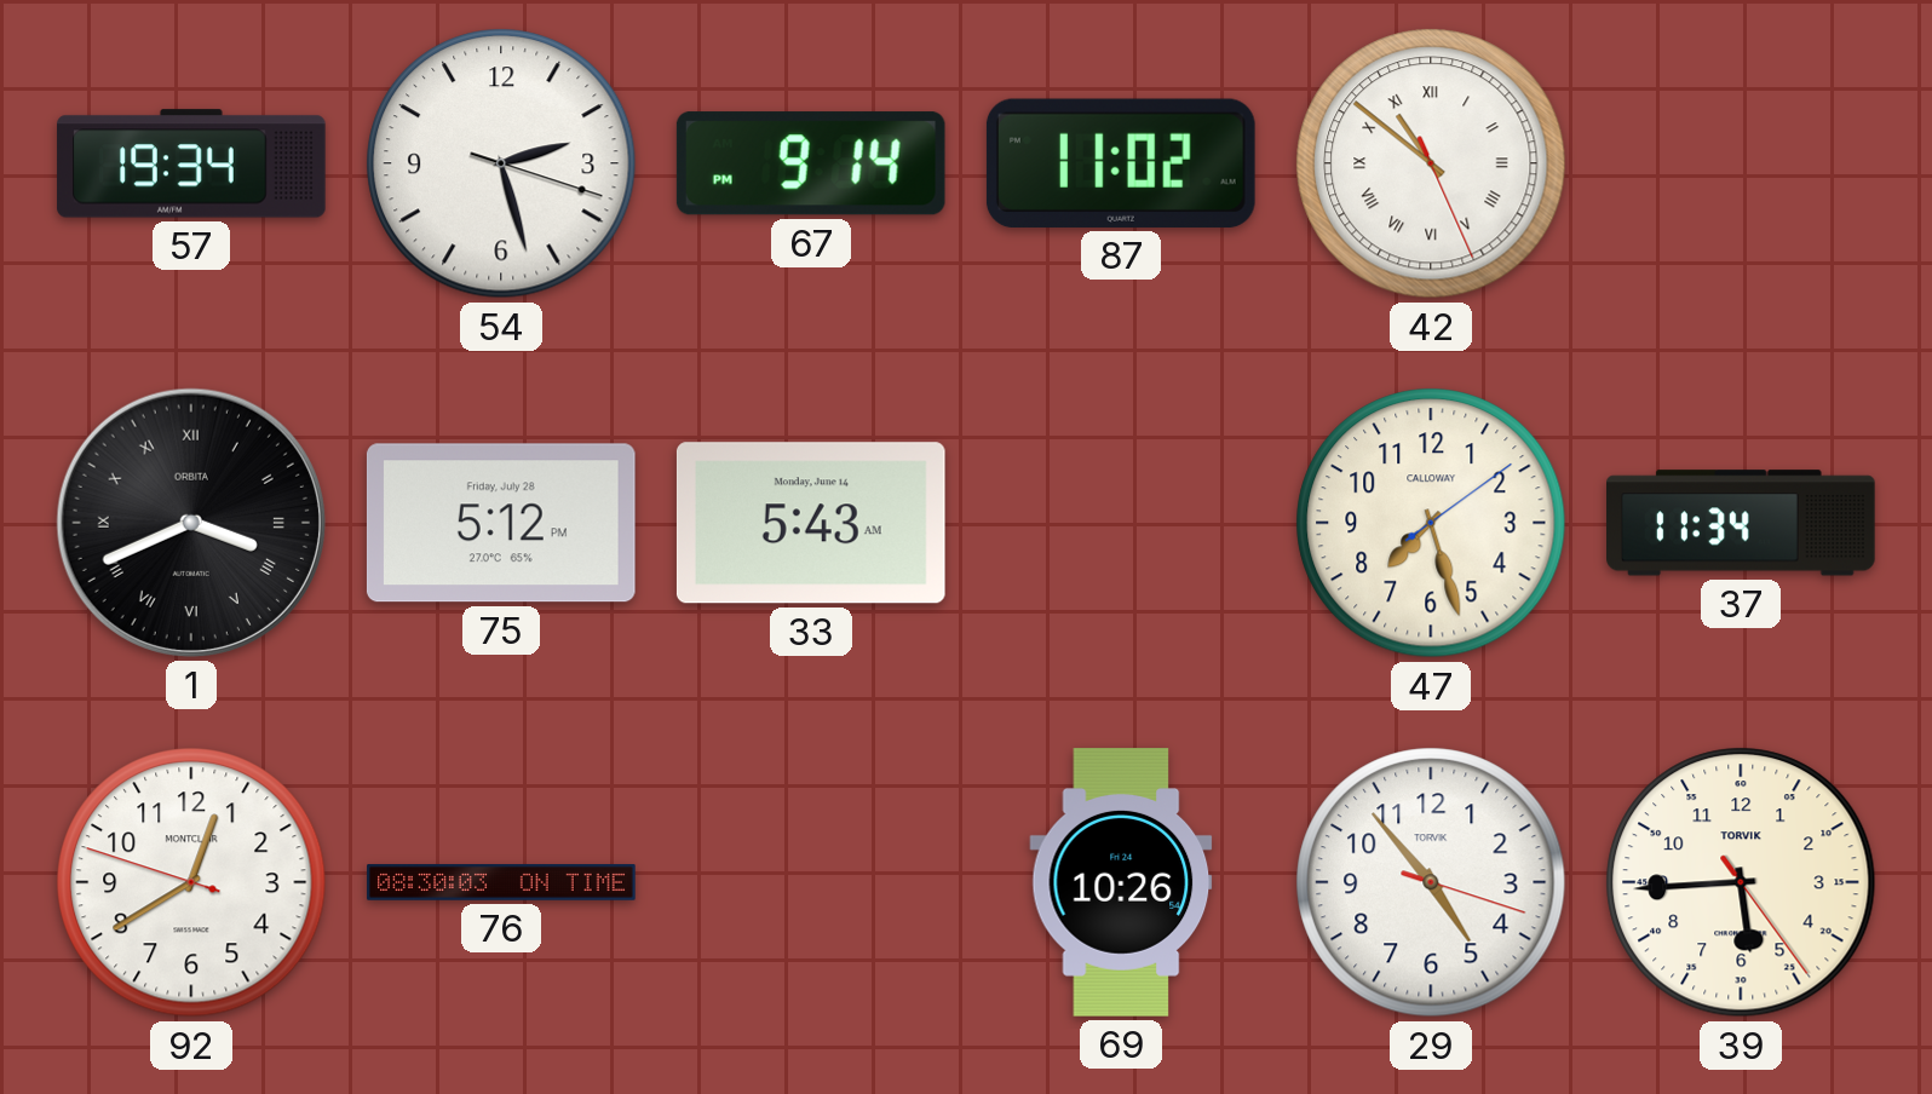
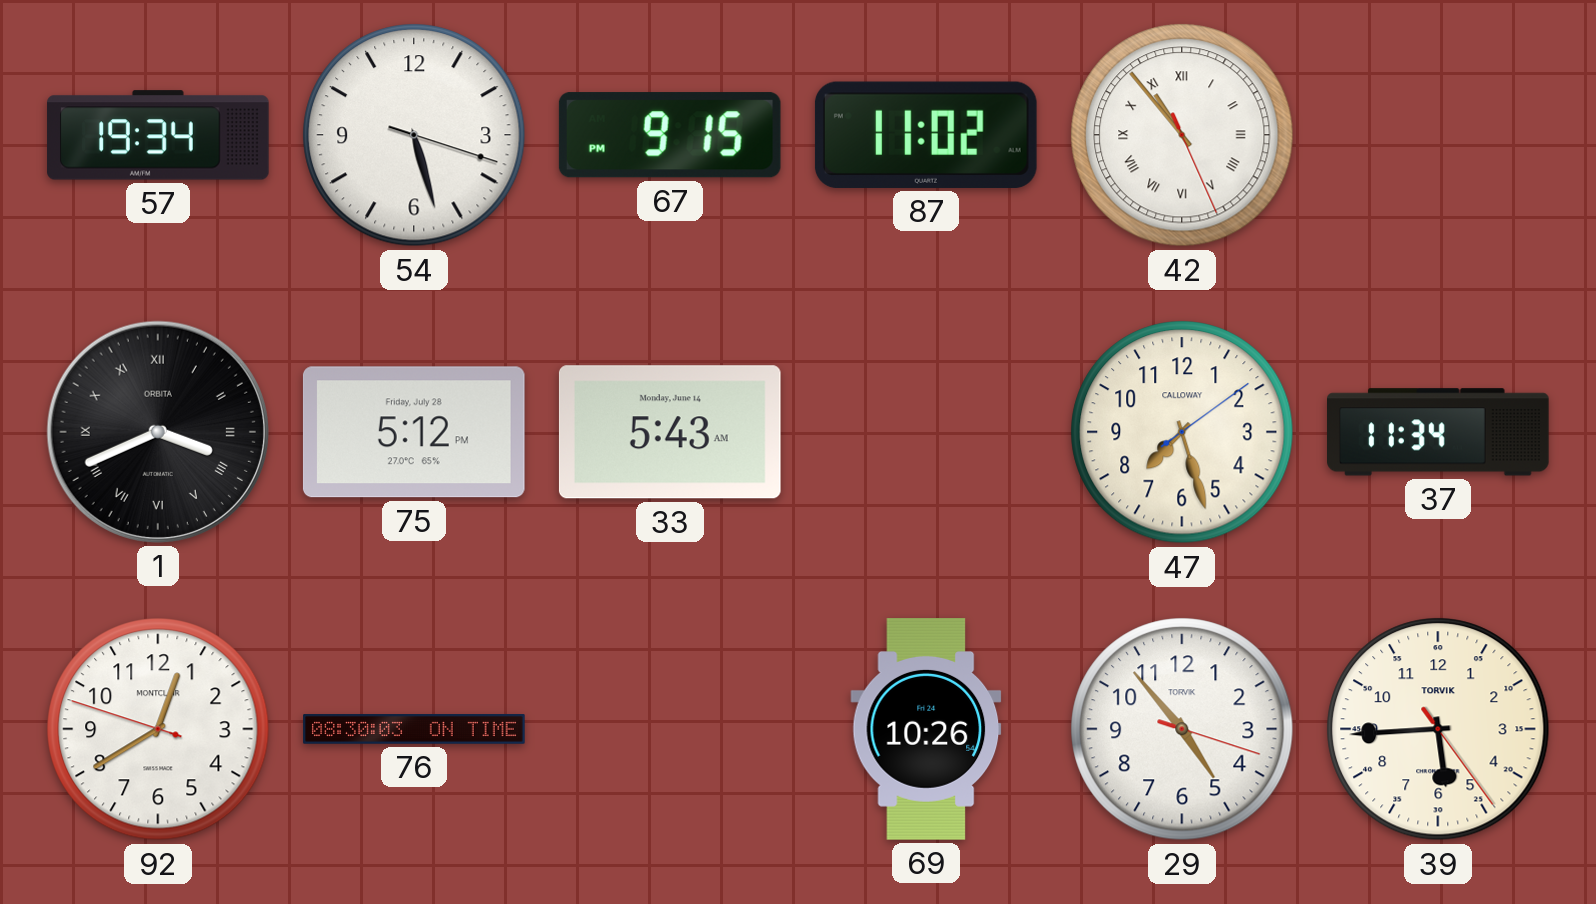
54: 2:27 -> 5:27
67: 9:14 -> 9:15
42: 10:51 -> 10:53
